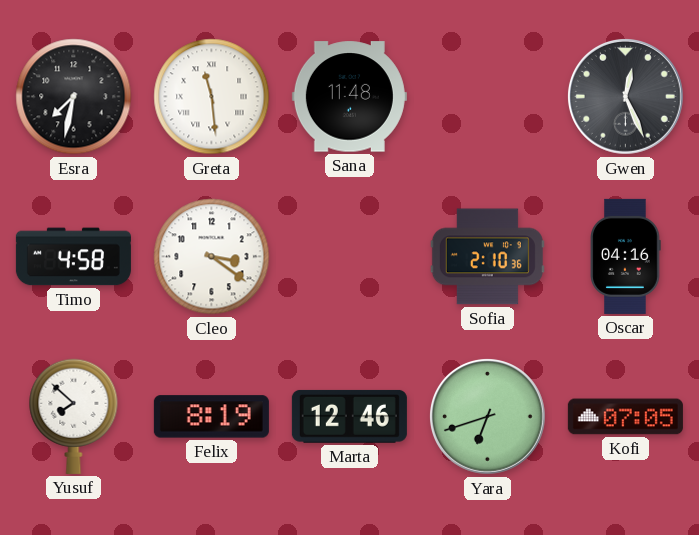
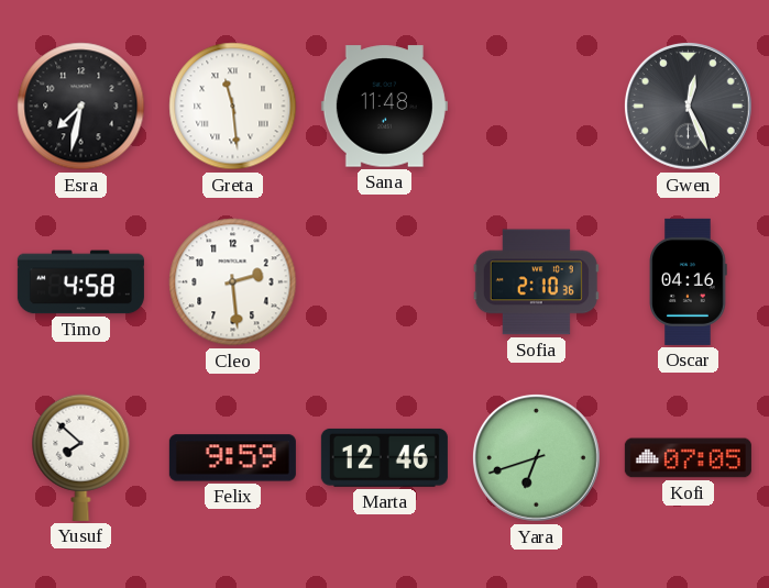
Cleo: 3:21 -> 2:29
Felix: 8:19 -> 9:59
